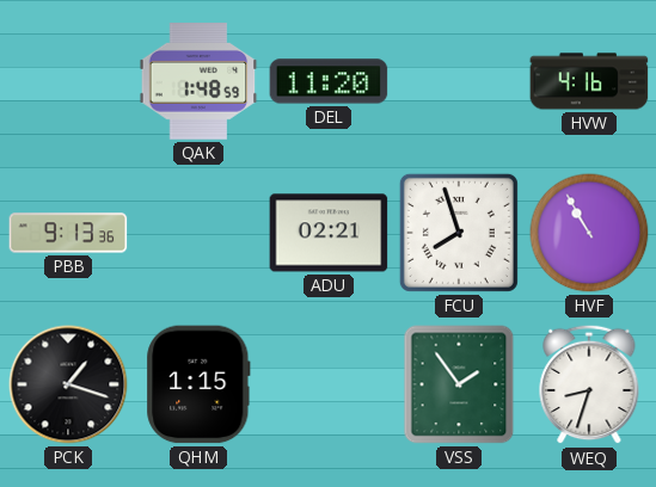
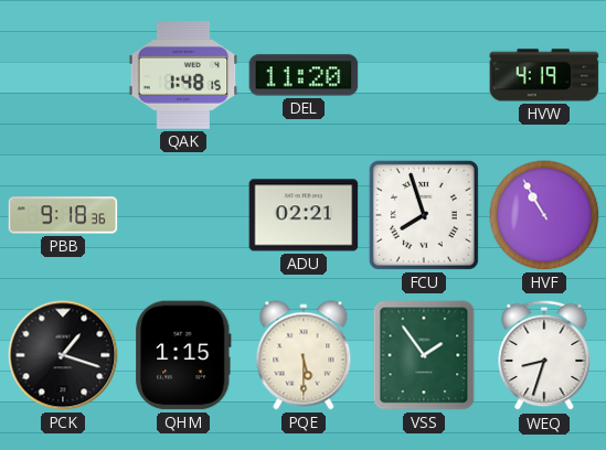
QAK: 1:48:59 -> 1:48:15
HVW: 4:16 -> 4:19
PBB: 9:13 -> 9:18
PQE: none -> 5:30
